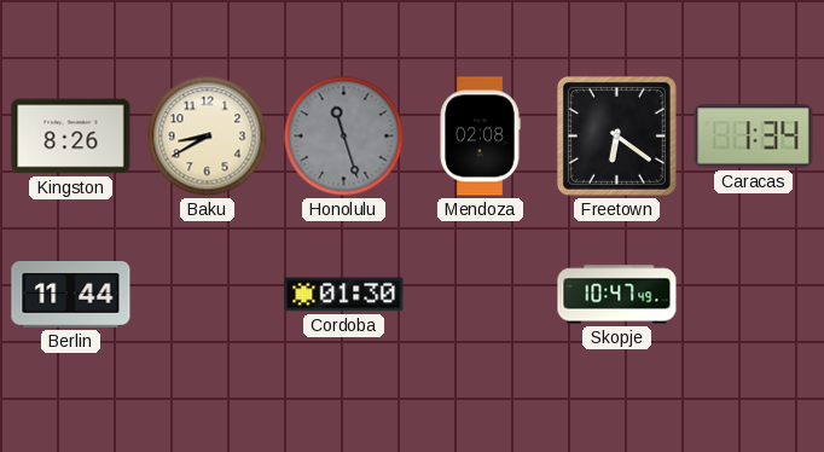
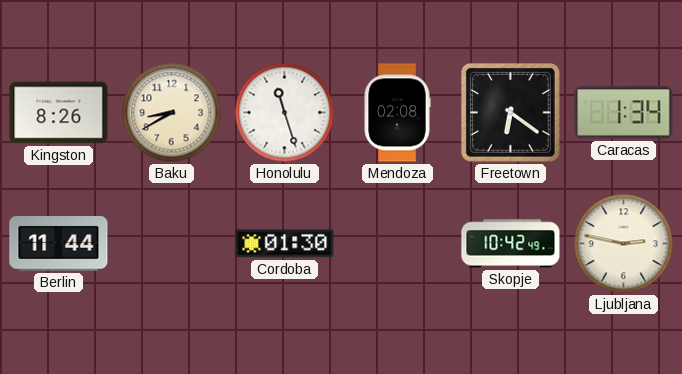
Honolulu dial: grey -> white
Skopje: 10:47 -> 10:42
Ljubljana: none -> 2:47
